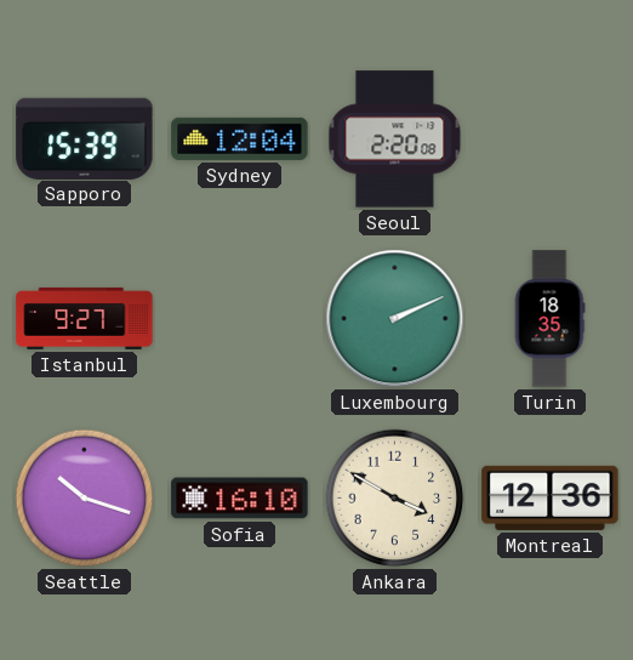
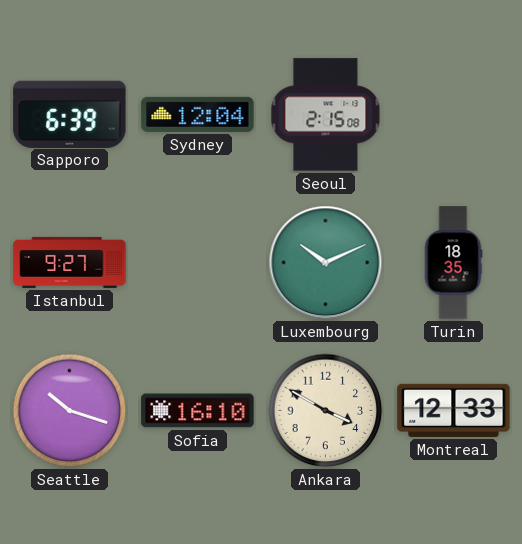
Sapporo: 15:39 -> 6:39
Seoul: 2:20 -> 2:15
Luxembourg: 2:11 -> 10:11
Montreal: 12:36 -> 12:33
